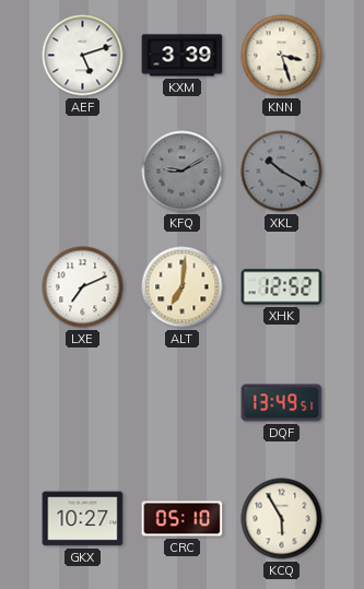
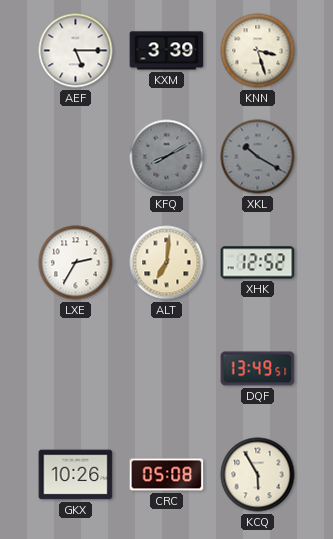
AEF: 5:12 -> 5:15
KFQ: 9:10 -> 8:10
LXE: 7:11 -> 2:35
GKX: 10:27 -> 10:26
CRC: 05:10 -> 05:08
